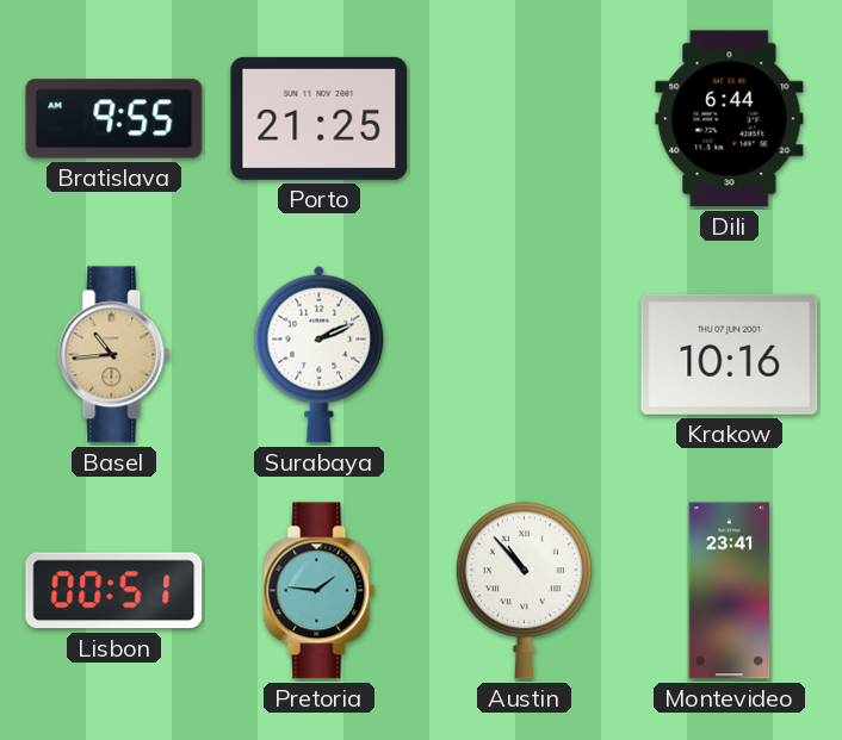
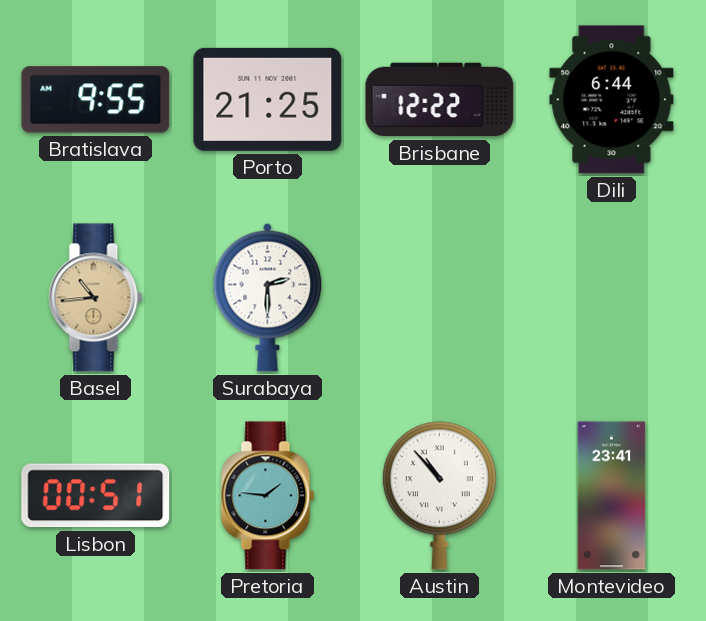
Brisbane: none -> 12:22
Surabaya: 2:11 -> 2:30
Krakow: 10:16 -> none
